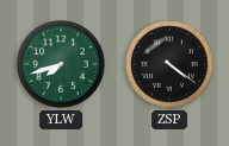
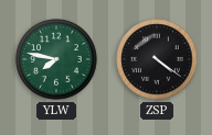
YLW: 7:42 -> 7:47
